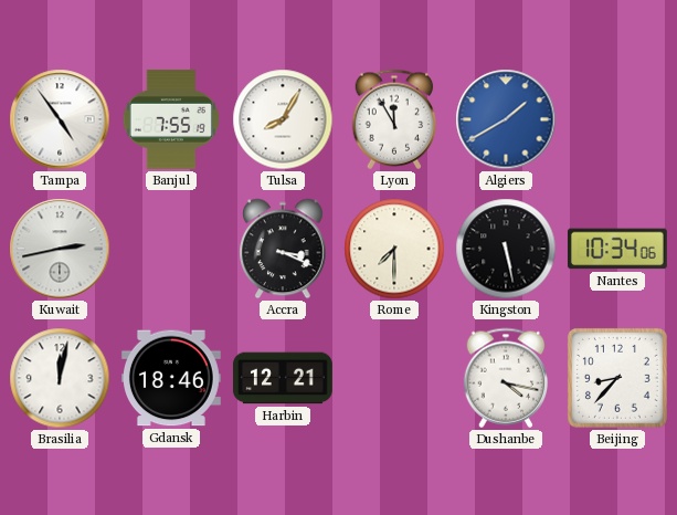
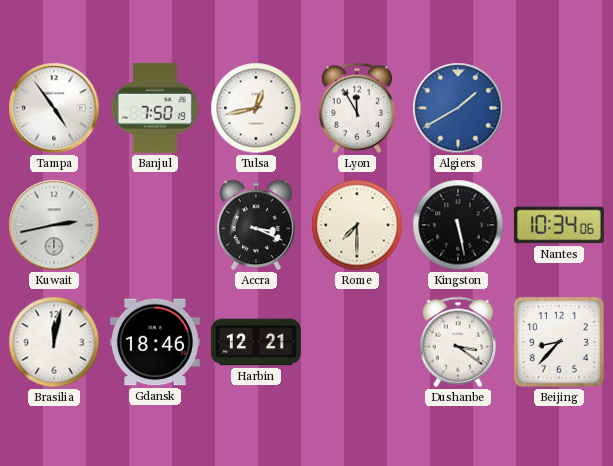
Banjul: 7:55 -> 7:50
Tulsa: 8:05 -> 12:43
Dushanbe: 4:17 -> 3:21
